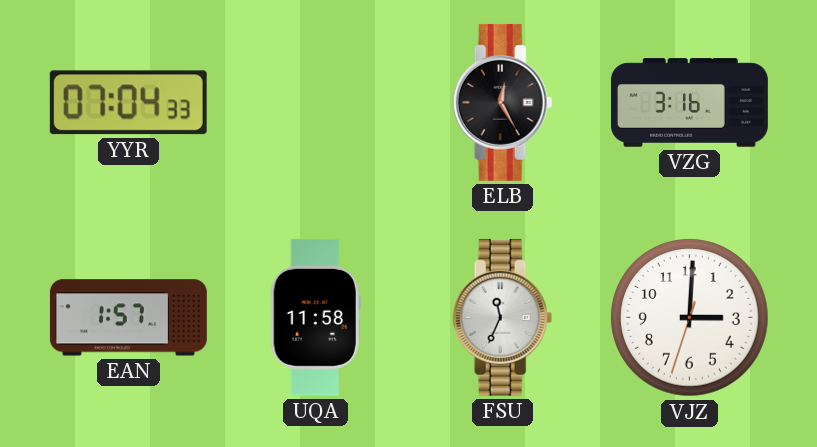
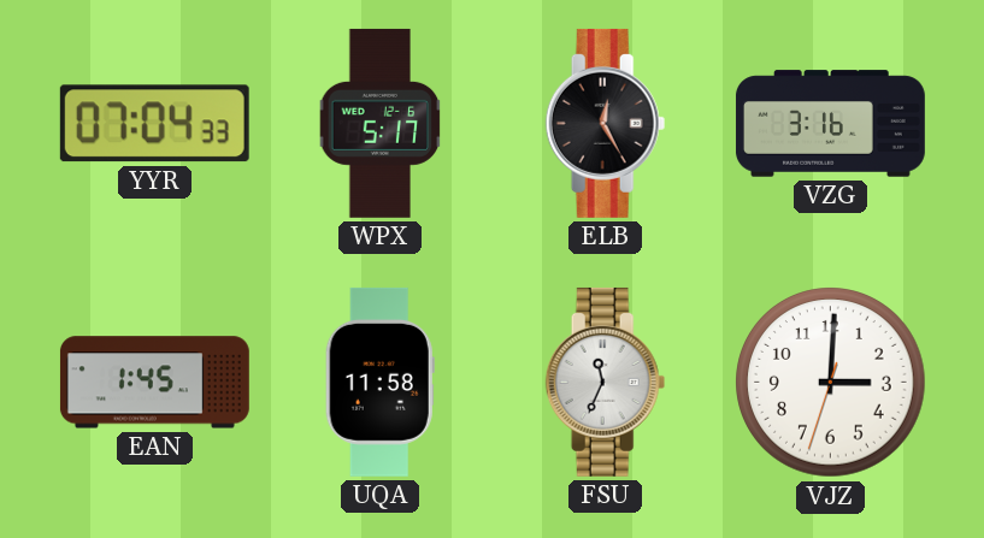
WPX: none -> 5:17
EAN: 1:57 -> 1:45
